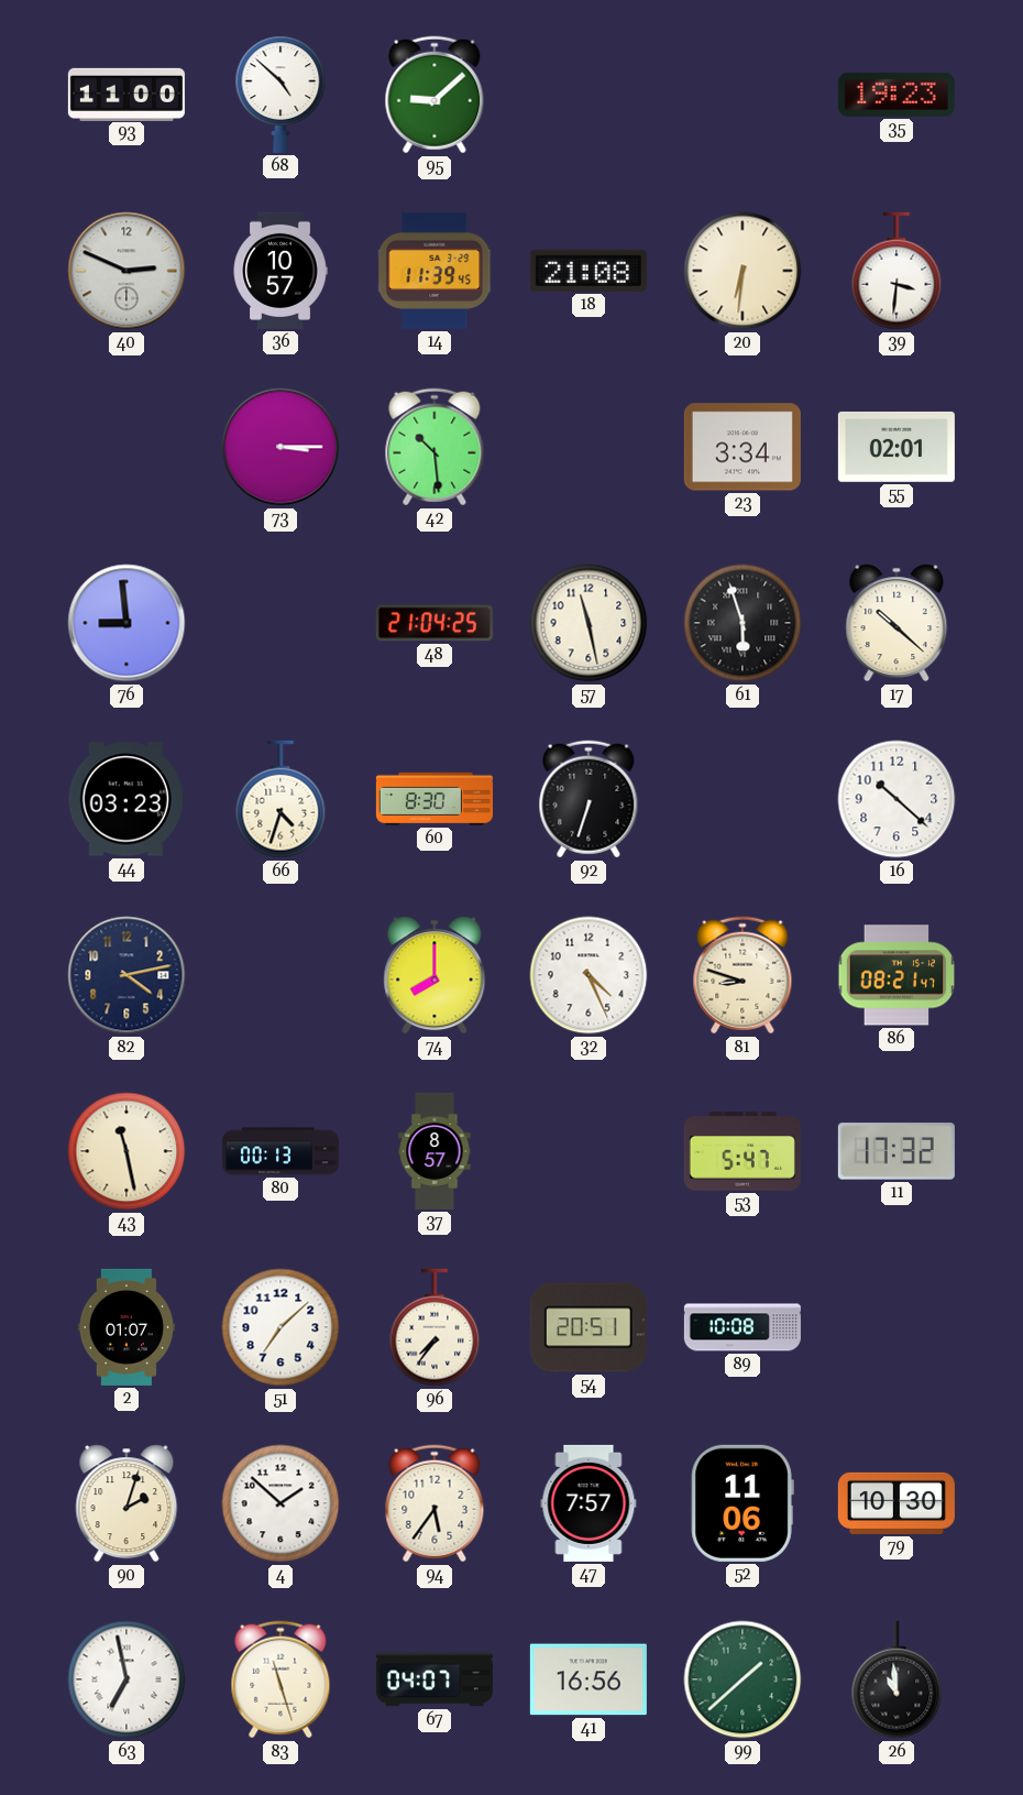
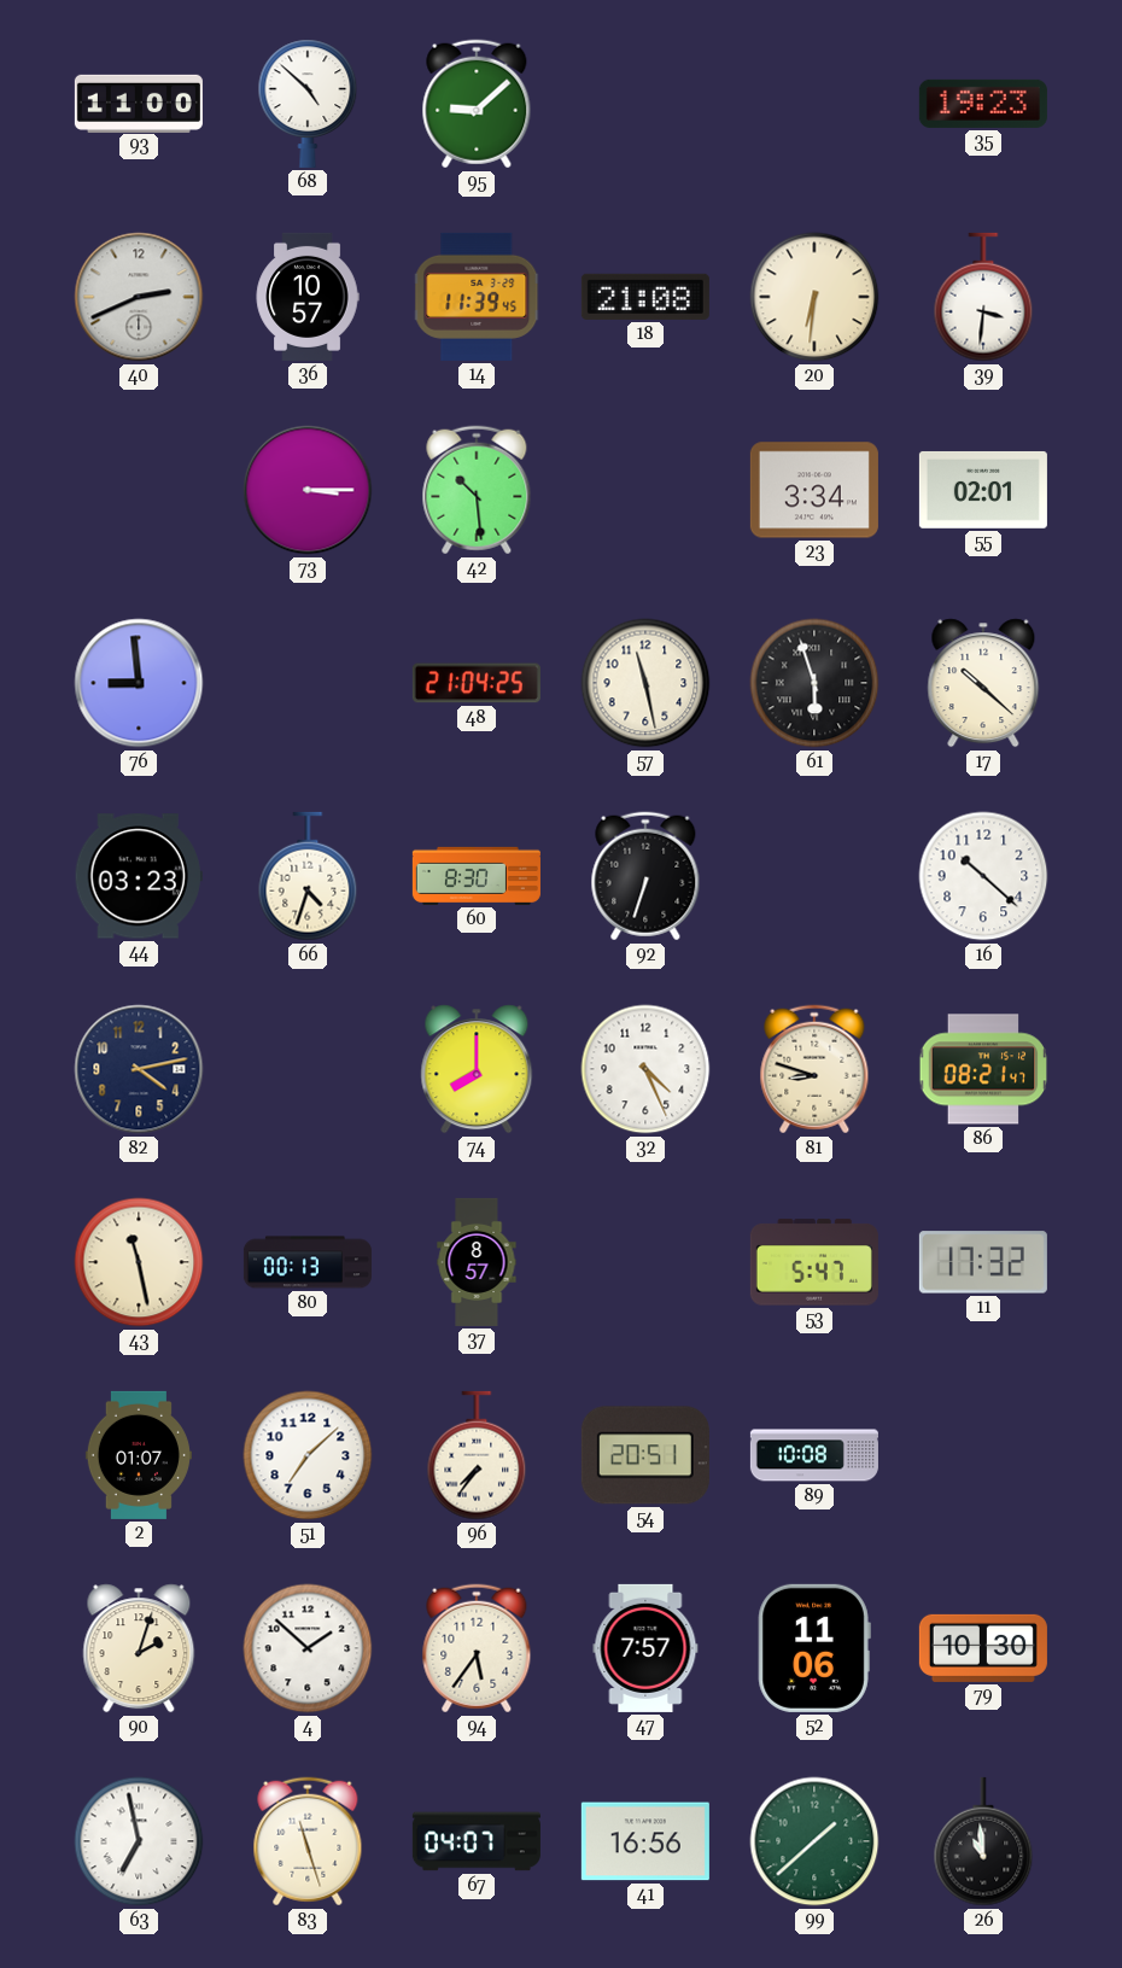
40: 2:49 -> 2:41
